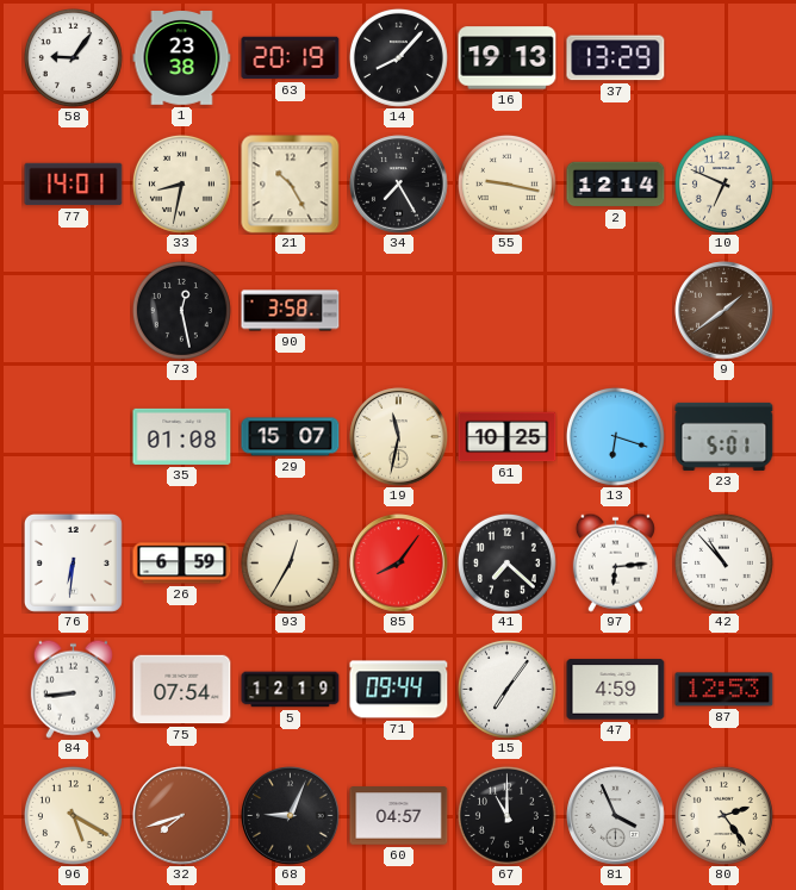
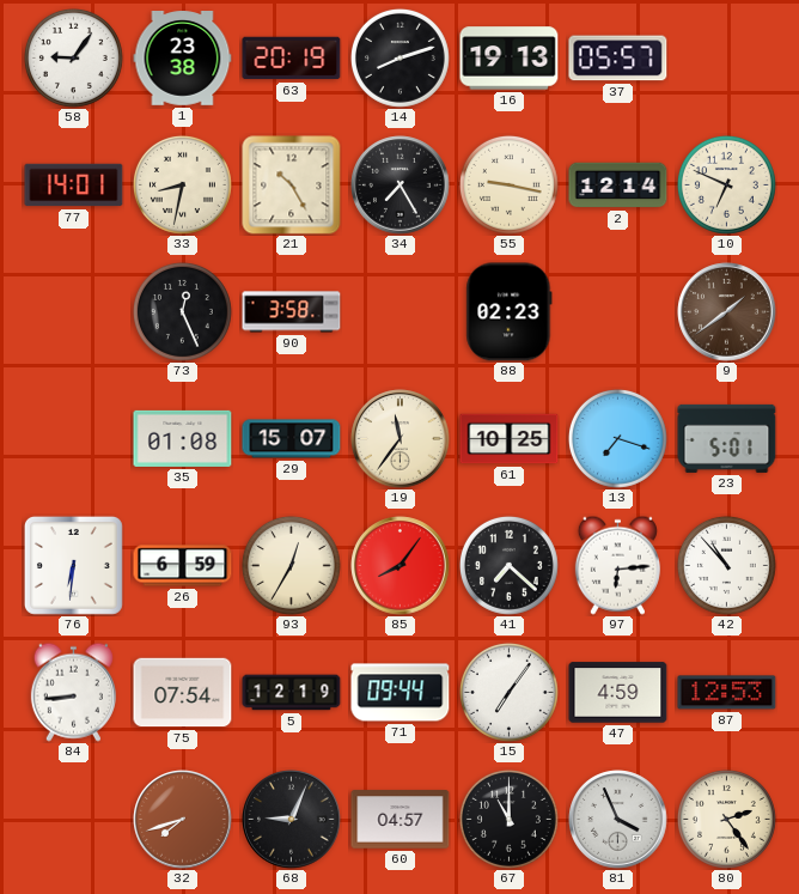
14: 8:07 -> 8:12
37: 13:29 -> 05:57
73: 12:28 -> 12:26
88: none -> 02:23
19: 11:32 -> 11:36
13: 6:18 -> 7:18
96: 5:20 -> none
